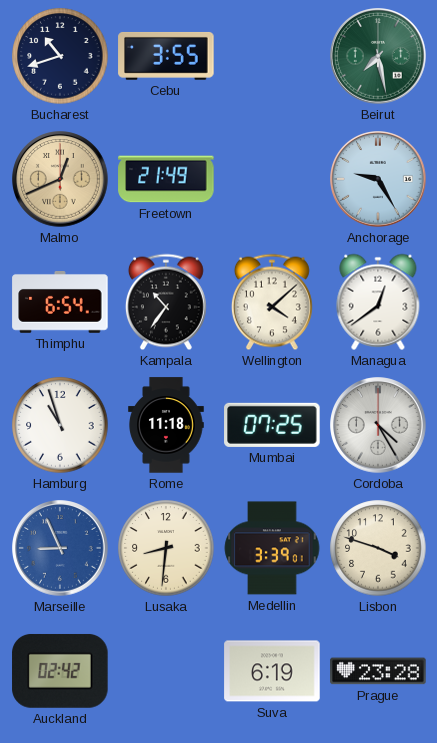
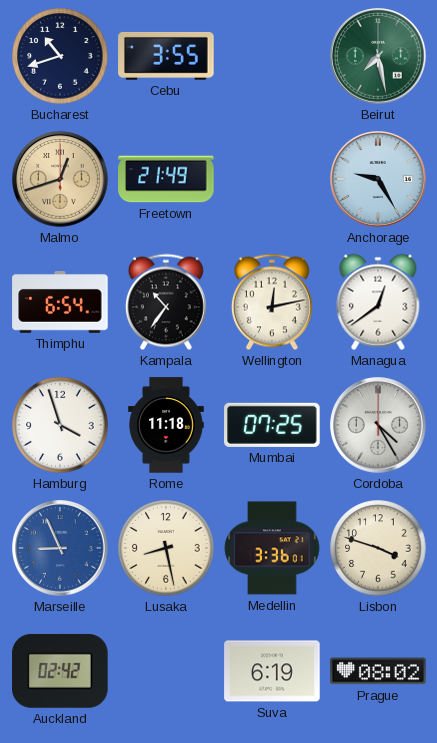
Malmo: 12:41 -> 12:42
Wellington: 4:08 -> 12:13
Hamburg: 10:57 -> 3:57
Lusaka: 8:31 -> 8:28
Medellin: 3:39 -> 3:36
Prague: 23:28 -> 08:02
